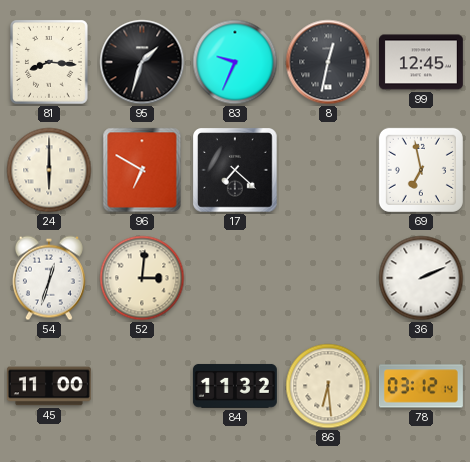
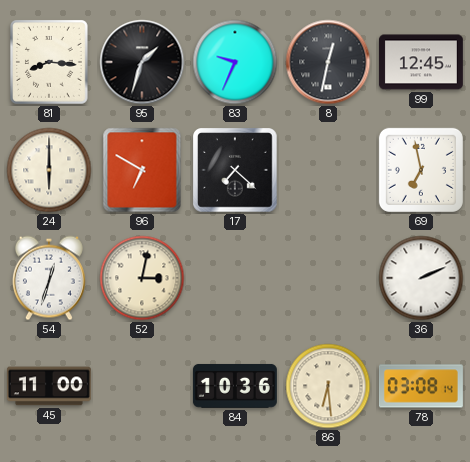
52: 3:01 -> 3:02
84: 11:32 -> 10:36
78: 03:12 -> 03:08
